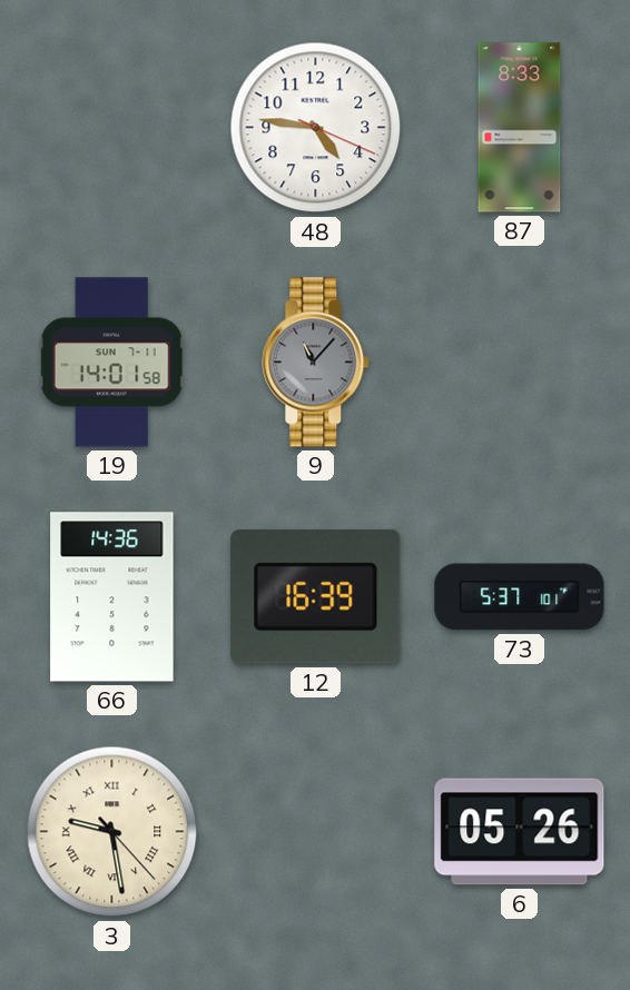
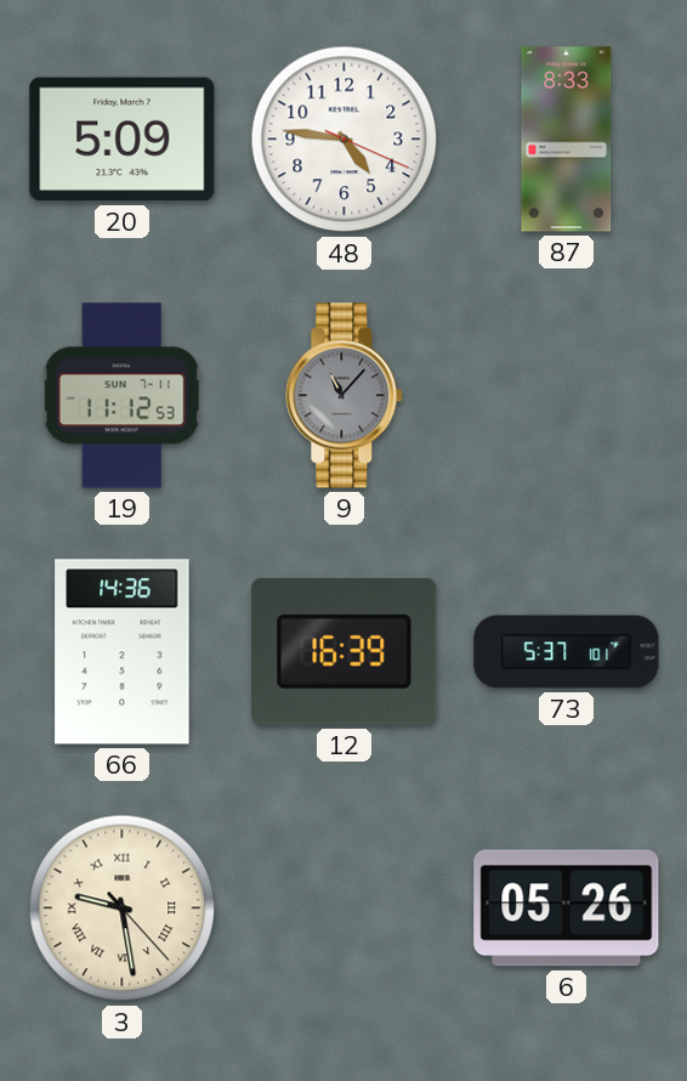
20: none -> 5:09
19: 14:01 -> 11:12
